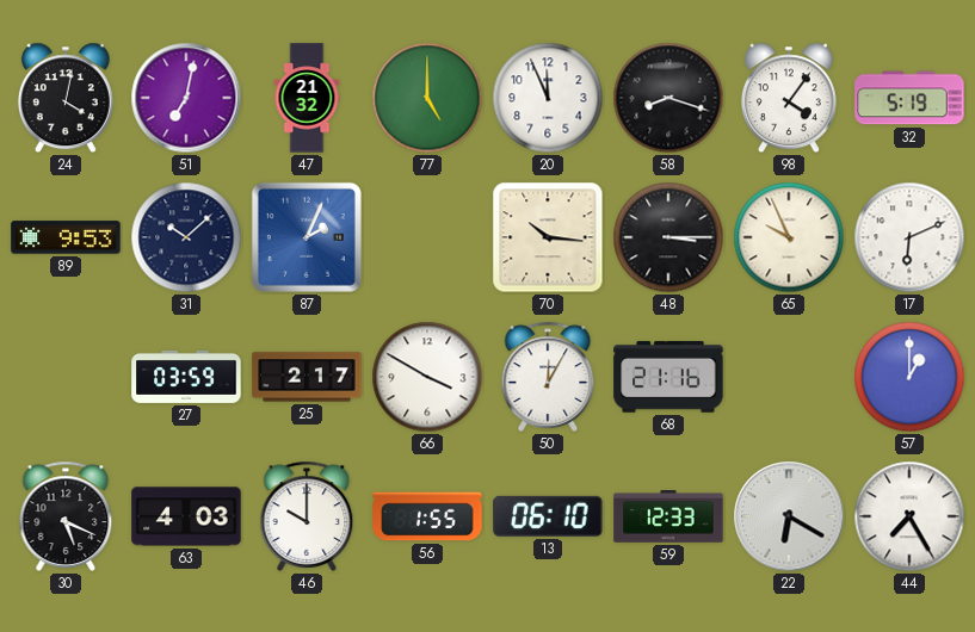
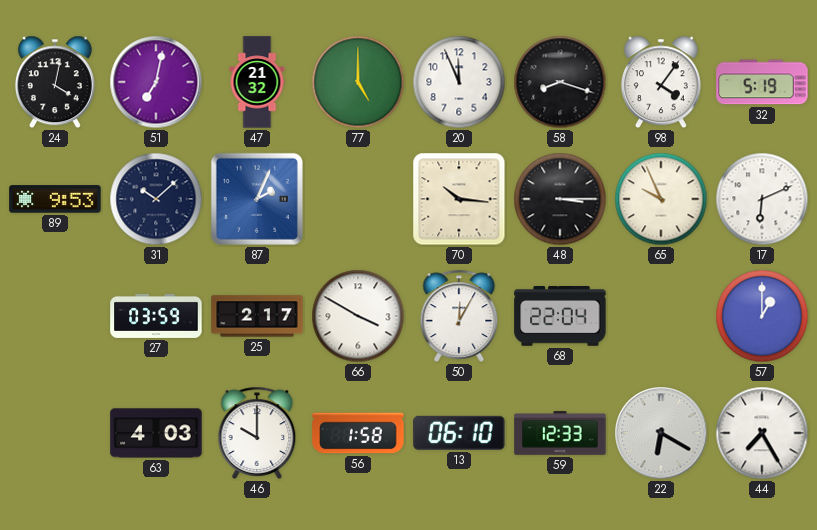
68: 21:16 -> 22:04
30: 5:19 -> none
56: 1:55 -> 1:58
